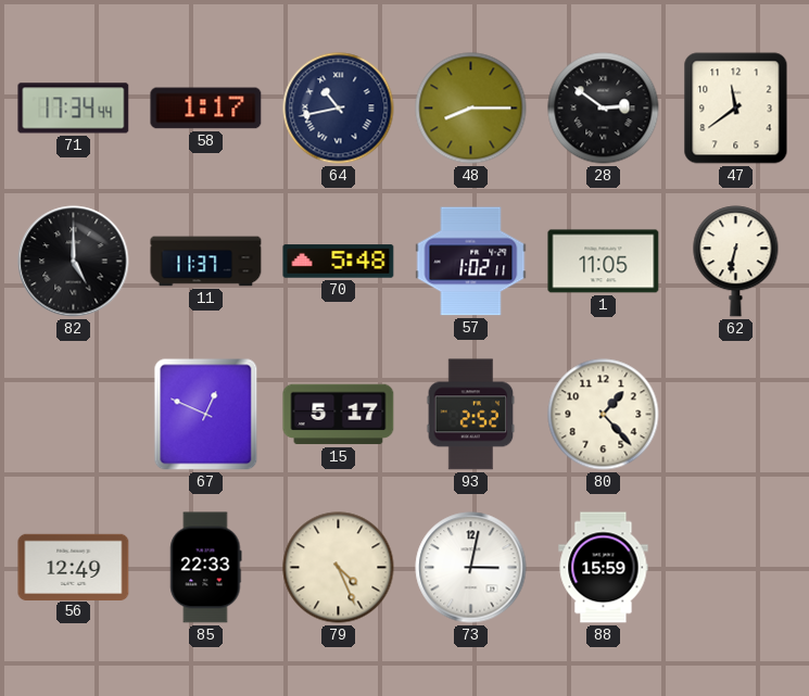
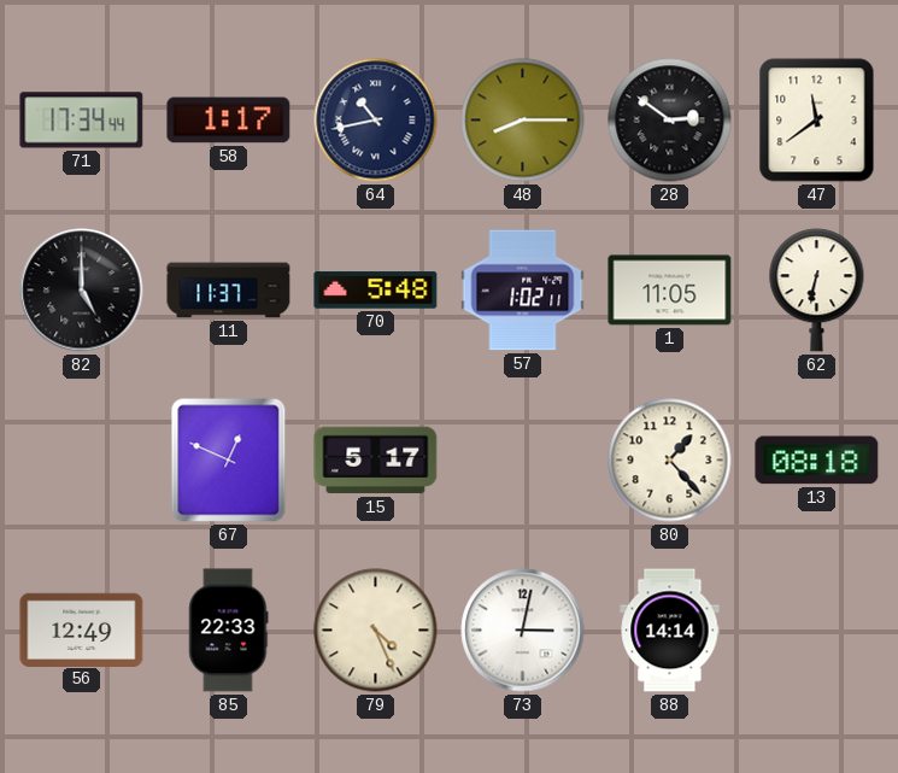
93: 2:52 -> none
13: none -> 08:18
88: 15:59 -> 14:14
